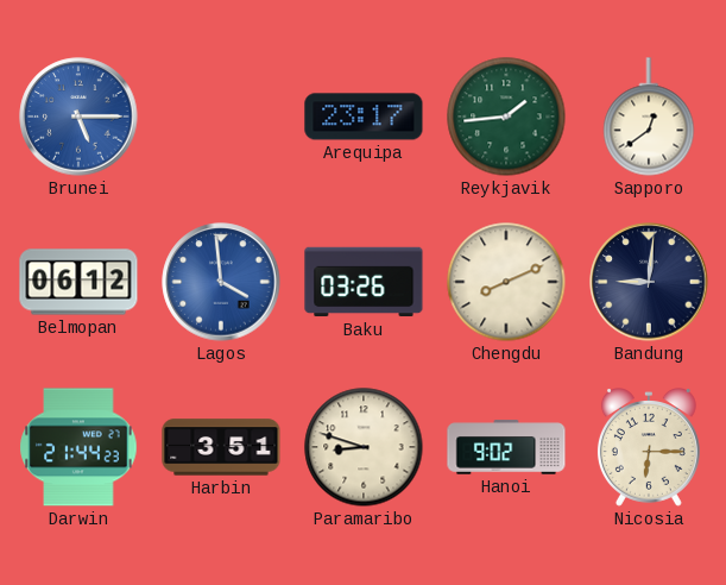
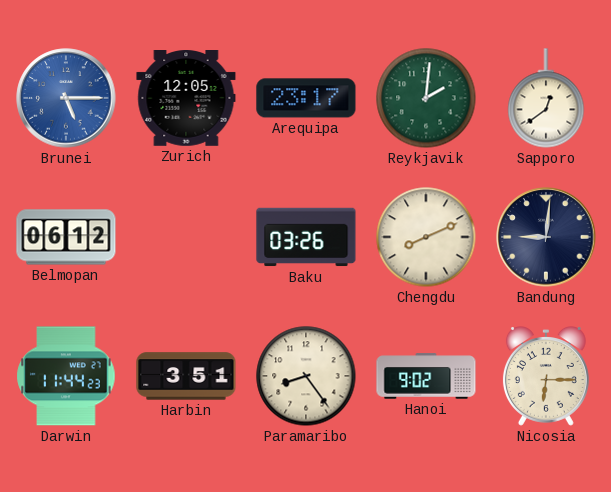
Zurich: none -> 12:05
Reykjavik: 1:44 -> 2:01
Lagos: 3:59 -> none
Darwin: 21:44 -> 11:44
Paramaribo: 8:48 -> 8:24
